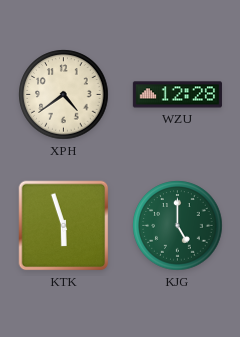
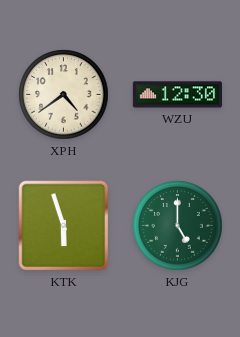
WZU: 12:28 -> 12:30
